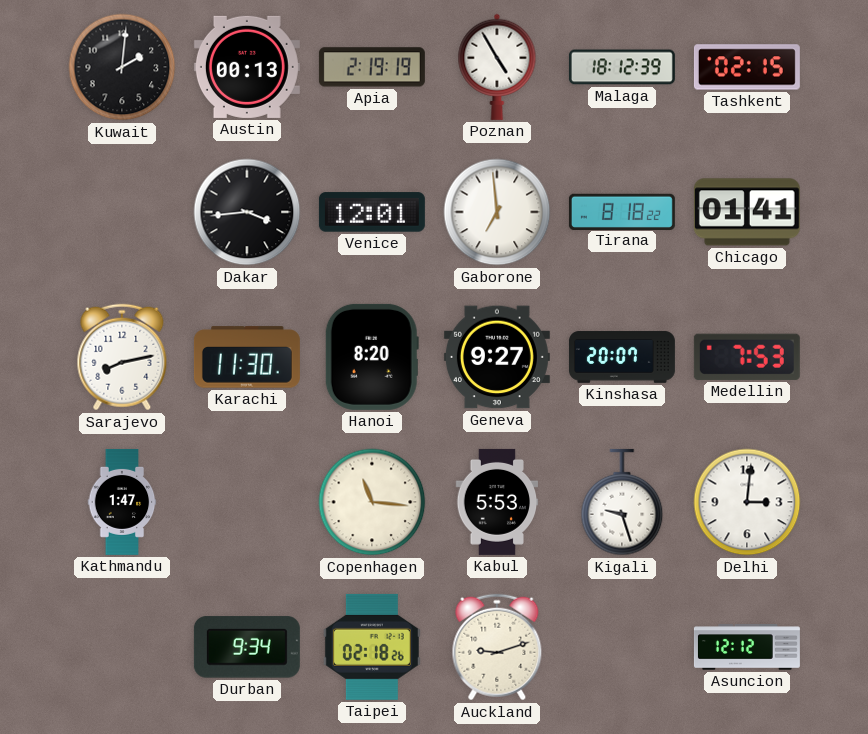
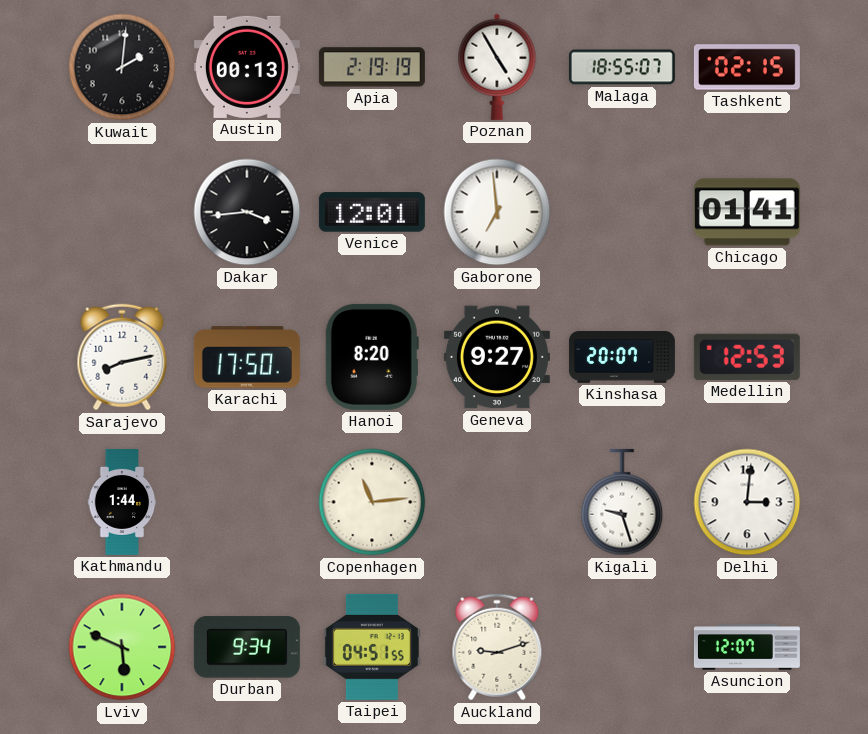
Malaga: 18:12 -> 18:55
Tirana: 8:18 -> none
Karachi: 11:30 -> 17:50
Medellin: 7:53 -> 12:53
Kathmandu: 1:47 -> 1:44
Copenhagen: 11:16 -> 11:14
Kabul: 5:53 -> none
Lviv: none -> 5:49
Taipei: 02:18 -> 04:51
Asuncion: 12:12 -> 12:07
